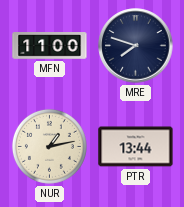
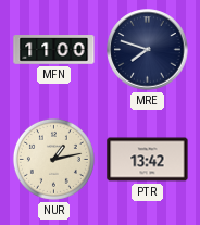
PTR: 13:44 -> 13:42
